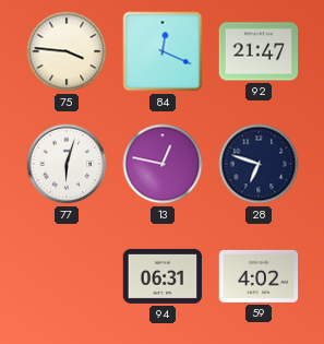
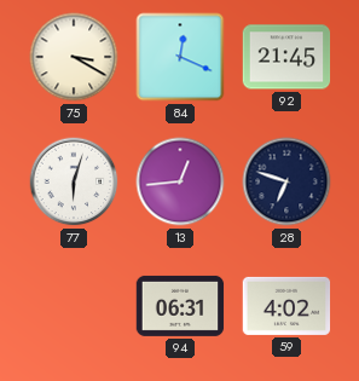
75: 3:46 -> 3:20
92: 21:47 -> 21:45
13: 12:47 -> 12:44
